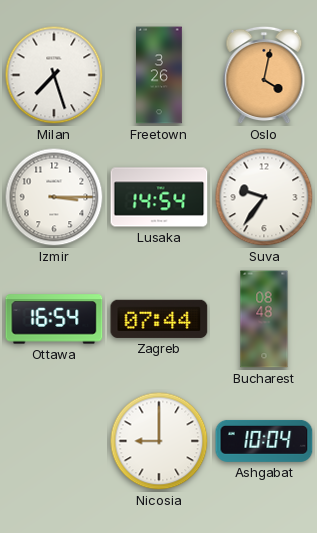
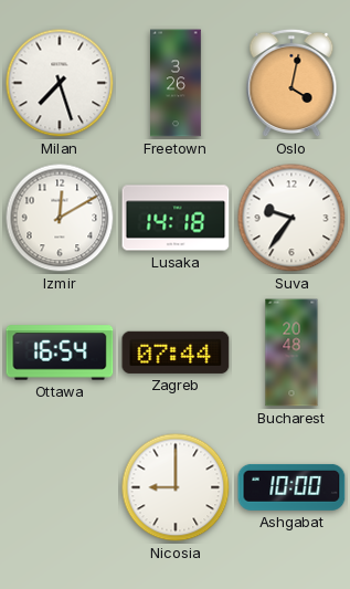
Izmir: 3:15 -> 12:10
Lusaka: 14:54 -> 14:18
Bucharest: 08:48 -> 20:48
Ashgabat: 10:04 -> 10:00
